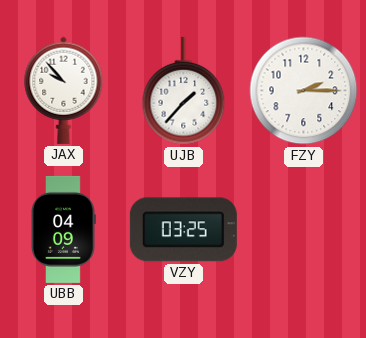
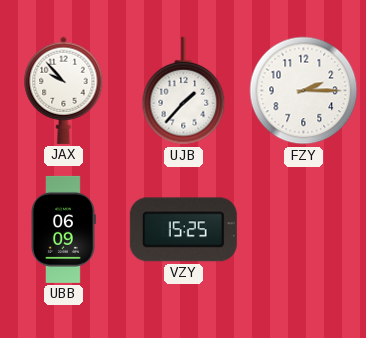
UBB: 04:09 -> 06:09
VZY: 03:25 -> 15:25
